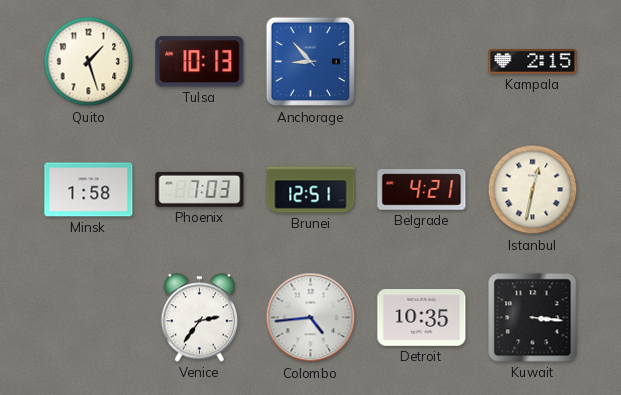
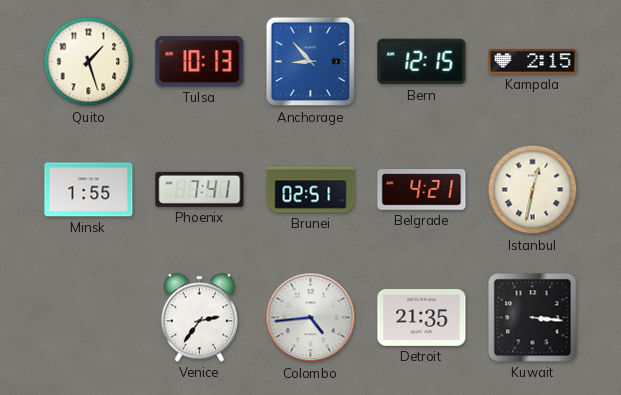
Bern: none -> 12:15
Minsk: 1:58 -> 1:55
Phoenix: 7:03 -> 7:41
Brunei: 12:51 -> 02:51
Detroit: 10:35 -> 21:35
